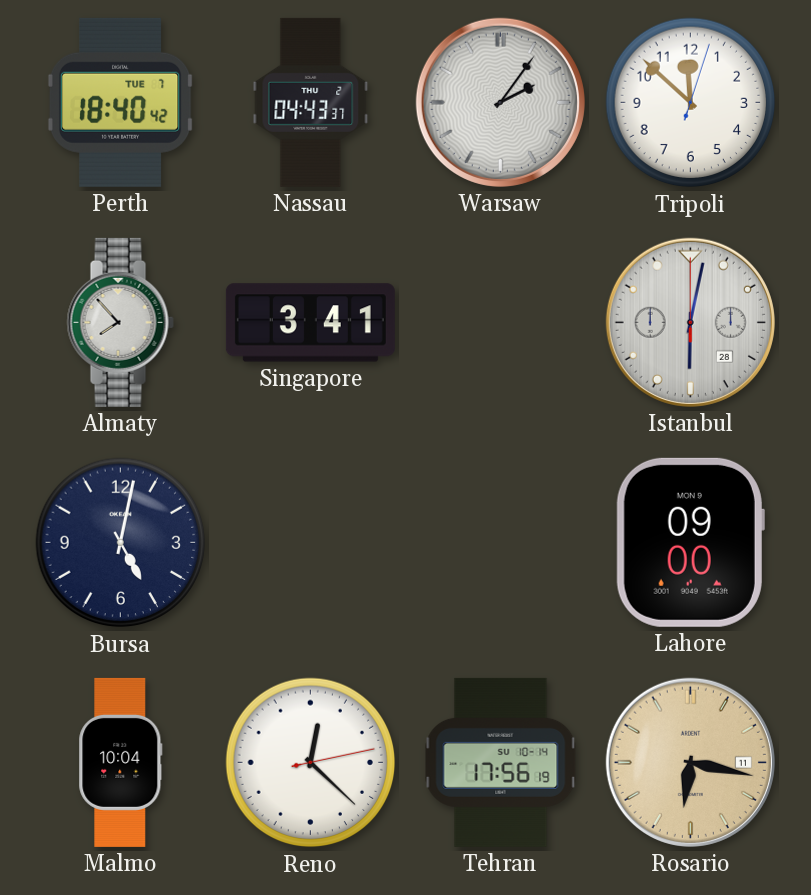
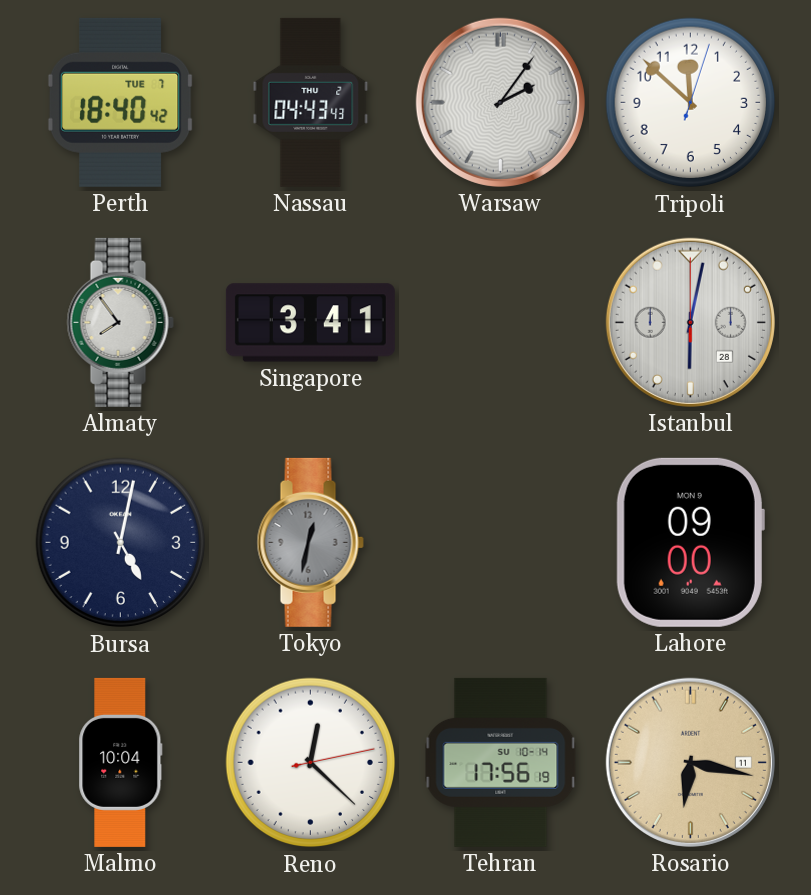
Nassau: 04:43:37 -> 04:43:43
Almaty: 7:53 -> 7:54
Tokyo: none -> 12:32
